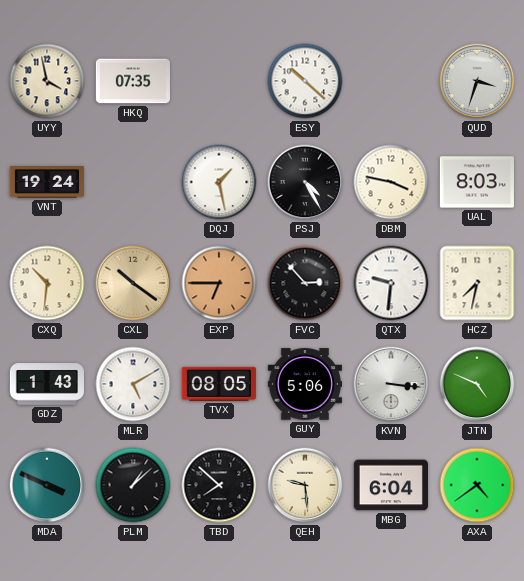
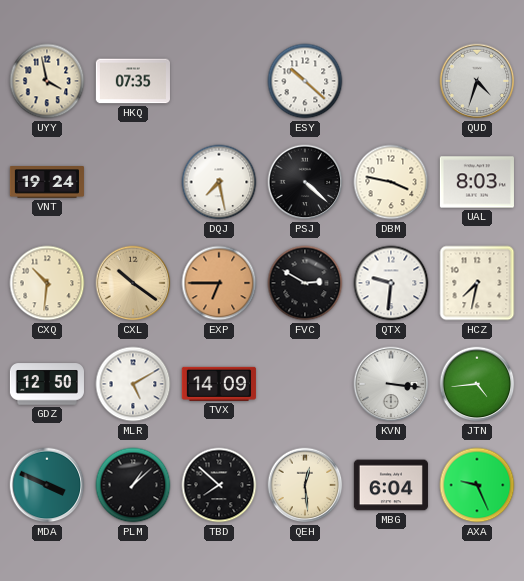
QUD: 3:33 -> 4:33
DQJ: 1:28 -> 7:28
PSJ: 4:25 -> 4:22
FVC: 2:53 -> 2:50
GDZ: 1:43 -> 12:50
TVX: 08:05 -> 14:09
GUY: 5:06 -> none
JTN: 4:49 -> 4:44
QEH: 9:29 -> 12:29
AXA: 4:39 -> 9:26
